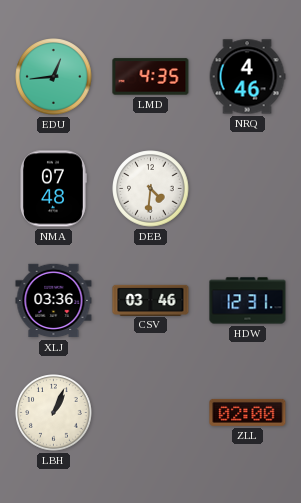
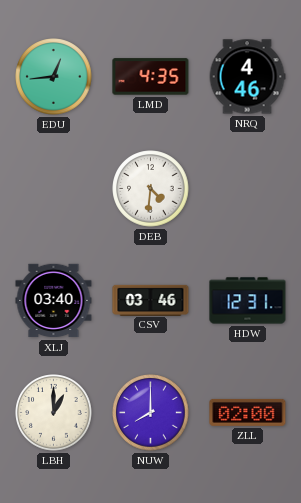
NMA: 07:48 -> none
XLJ: 03:36 -> 03:40
LBH: 1:04 -> 1:00
NUW: none -> 8:00
